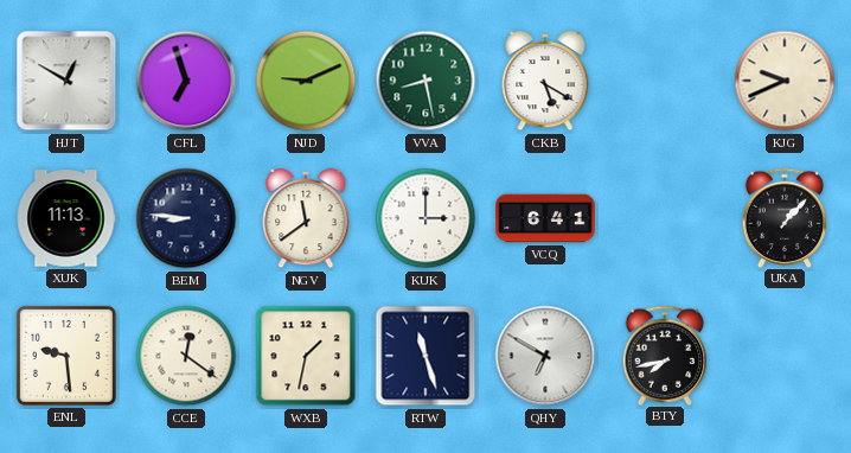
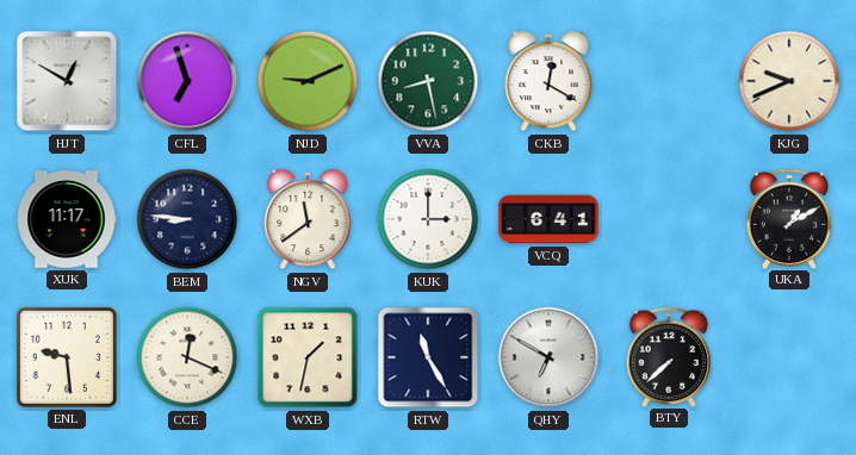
CKB: 5:20 -> 12:20
XUK: 11:13 -> 11:17
UKA: 1:07 -> 1:10
CCE: 12:21 -> 12:19
RTW: 11:27 -> 11:25
BTY: 7:43 -> 7:38
